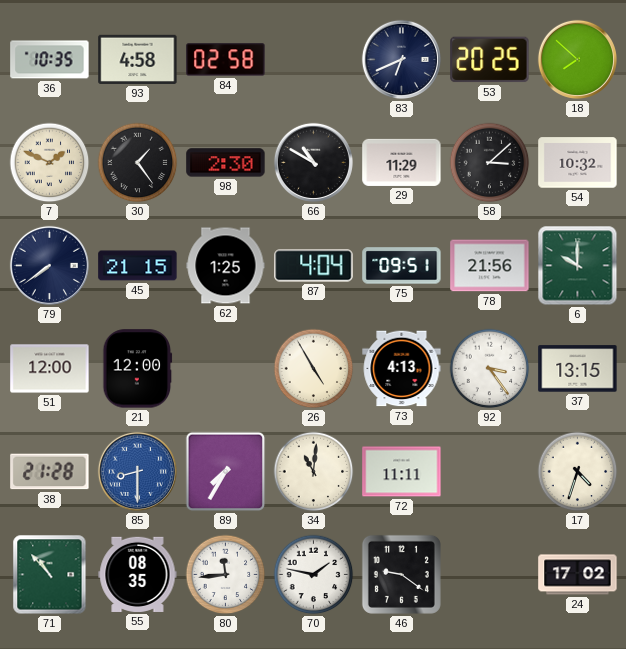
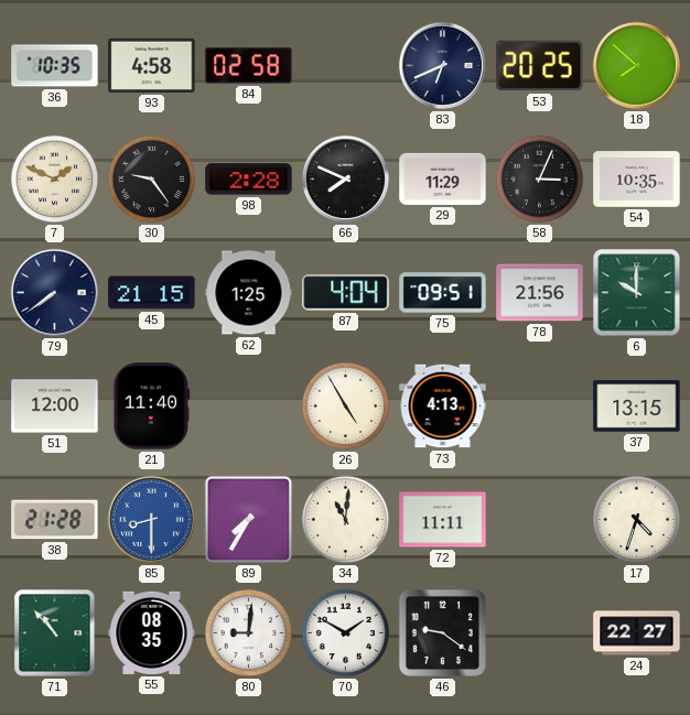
30: 1:24 -> 9:24
98: 2:30 -> 2:28
66: 10:50 -> 7:49
58: 3:08 -> 3:04
54: 10:32 -> 10:35
21: 12:00 -> 11:40
92: 3:24 -> none
80: 11:44 -> 9:01
70: 1:47 -> 1:50
24: 17:02 -> 22:27
